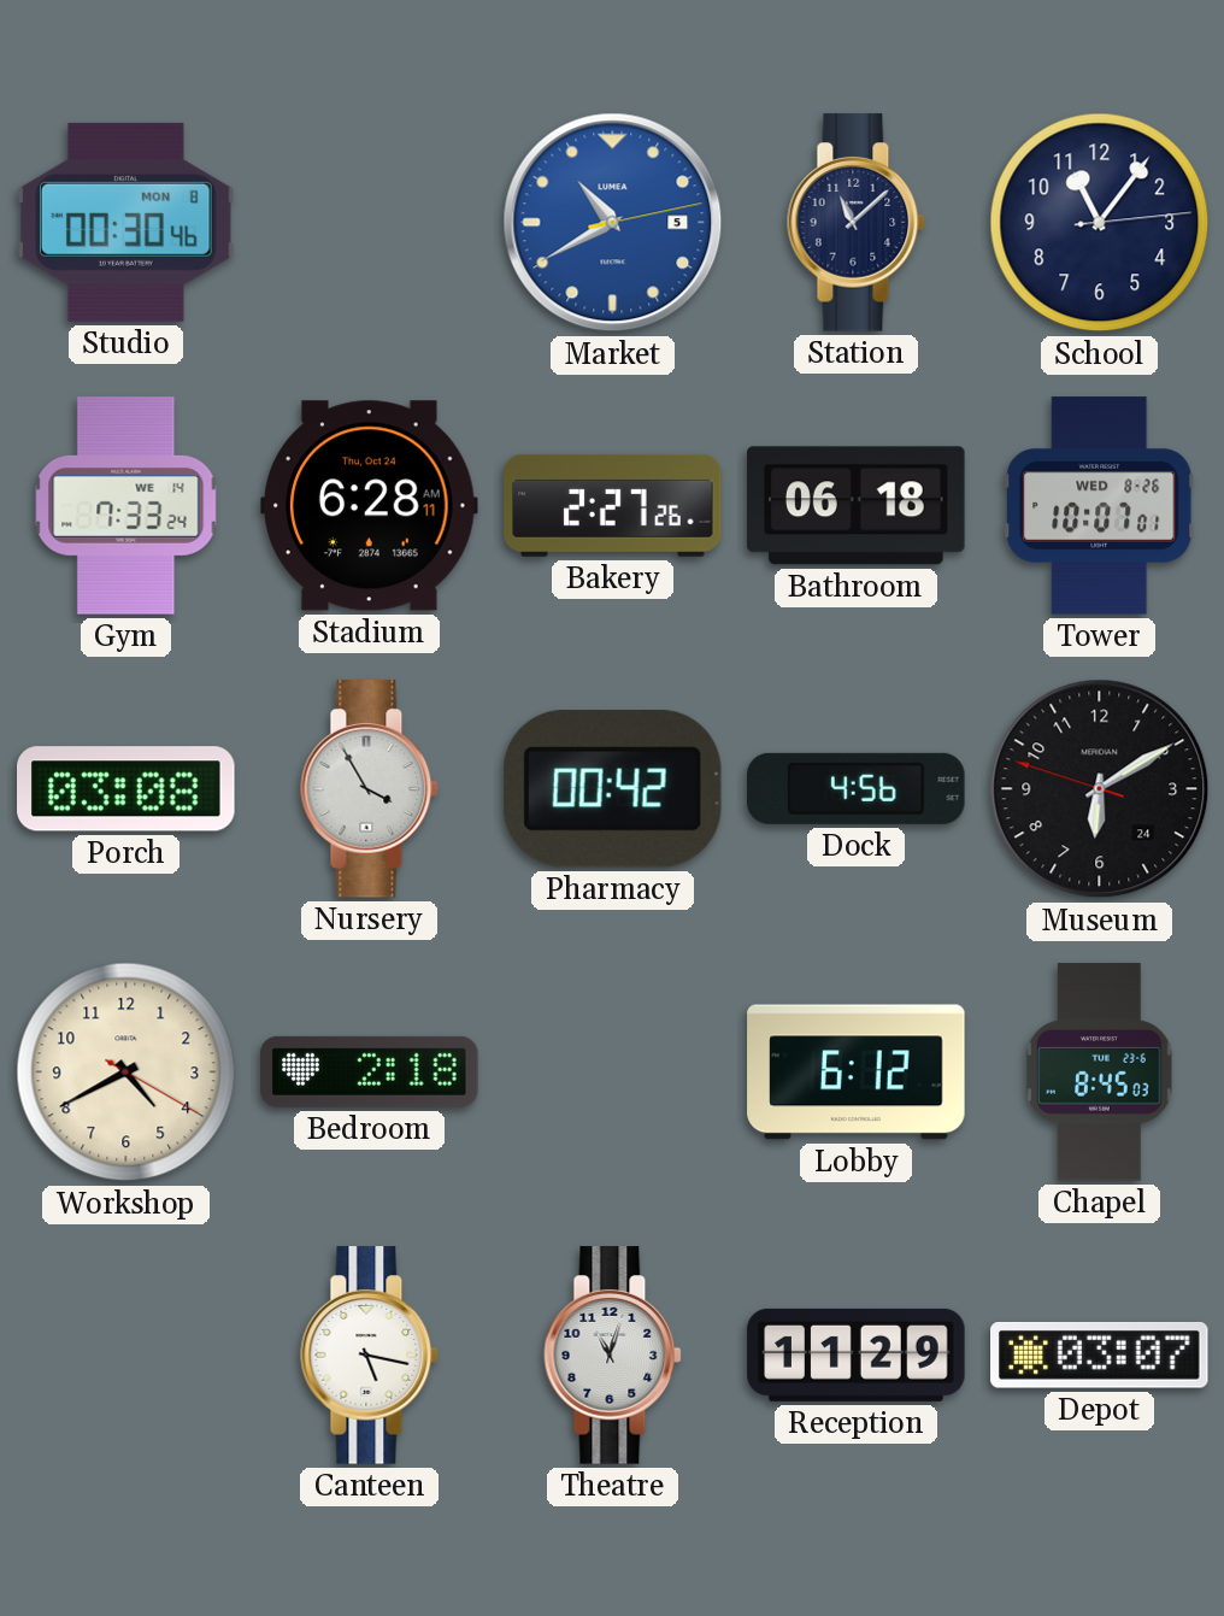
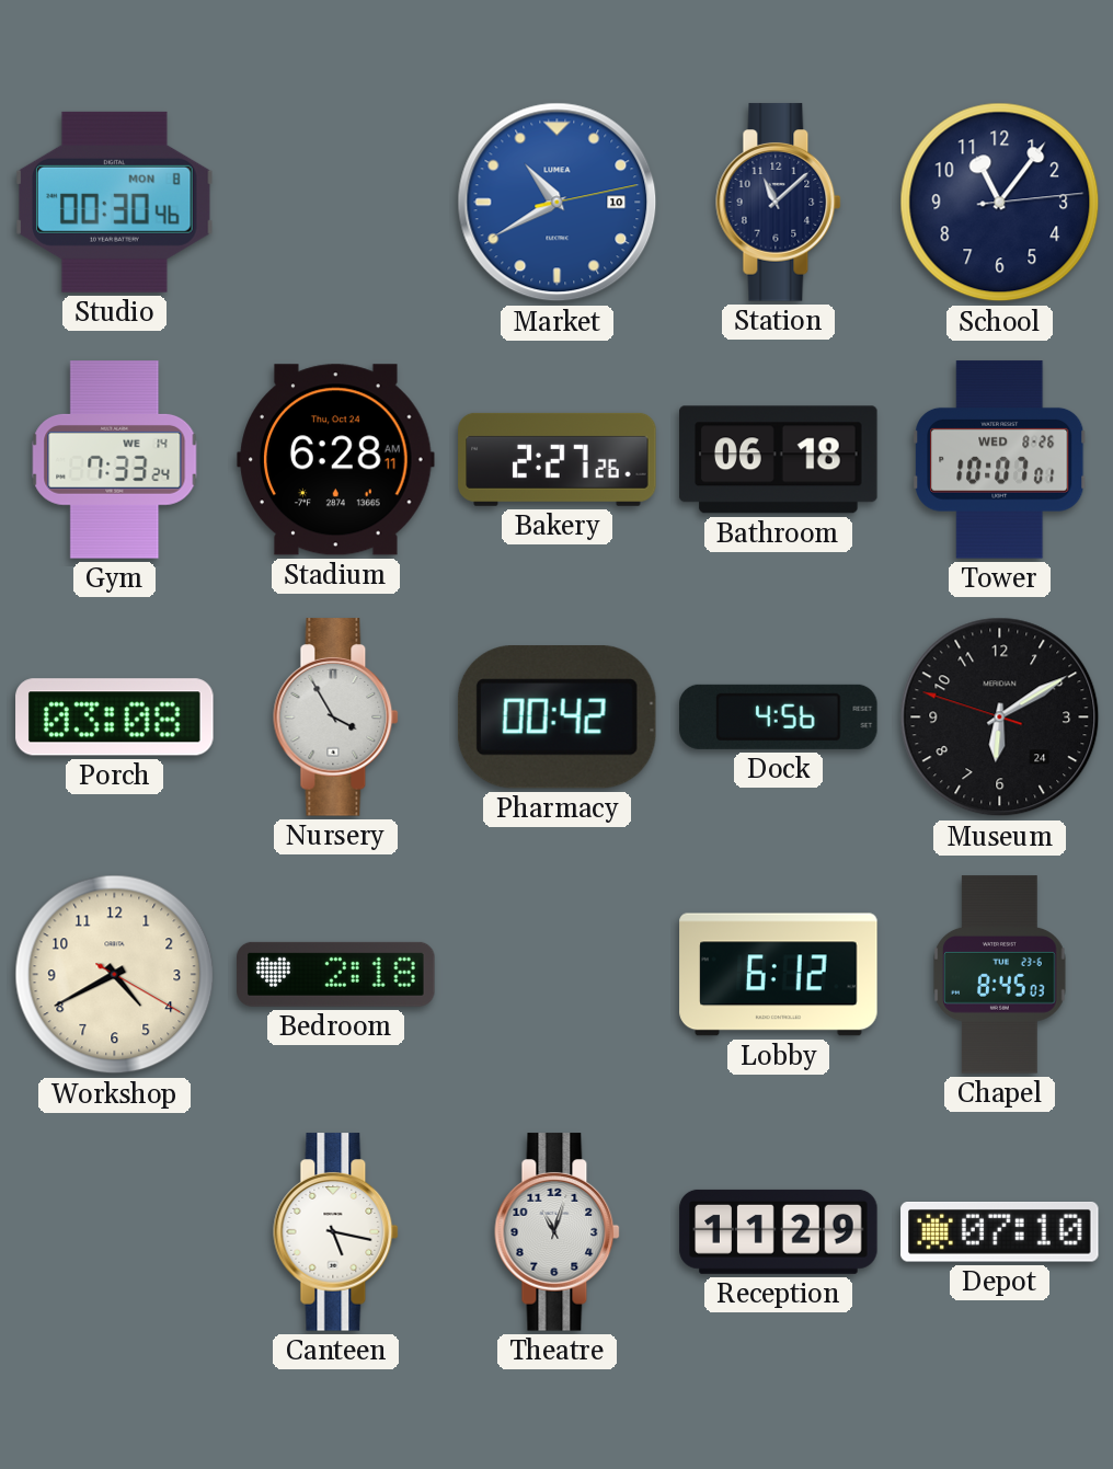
Market date: 5 -> 10
Depot: 03:07 -> 07:10
